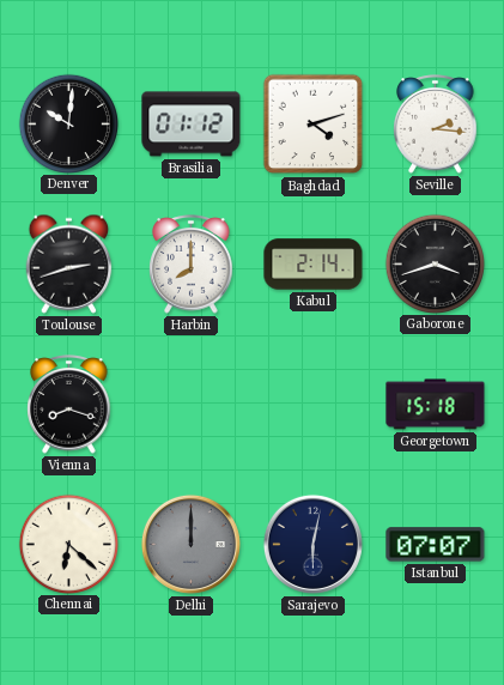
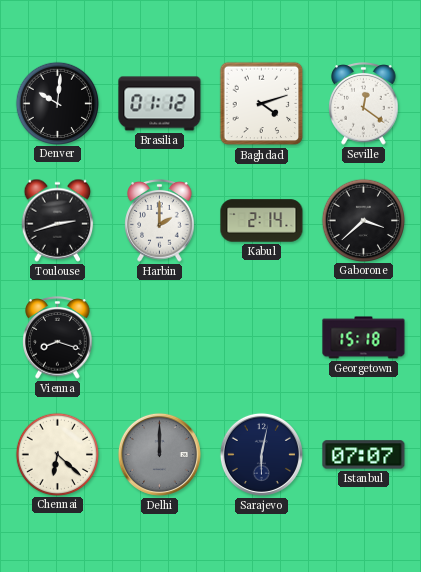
Seville: 2:16 -> 12:21
Harbin: 8:00 -> 2:00
Gaborone: 3:42 -> 3:38
